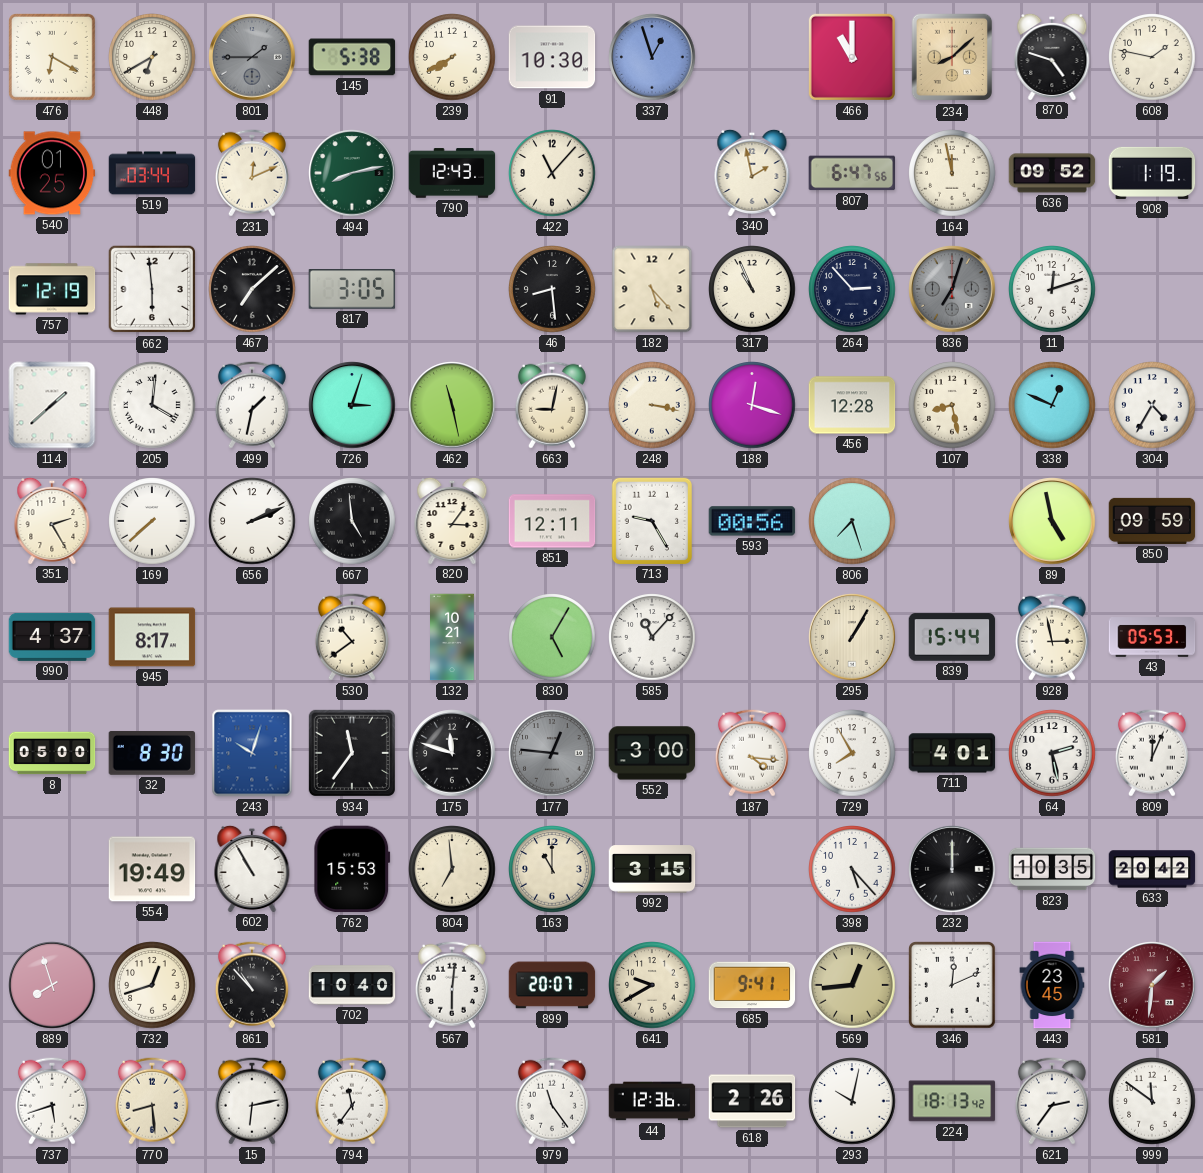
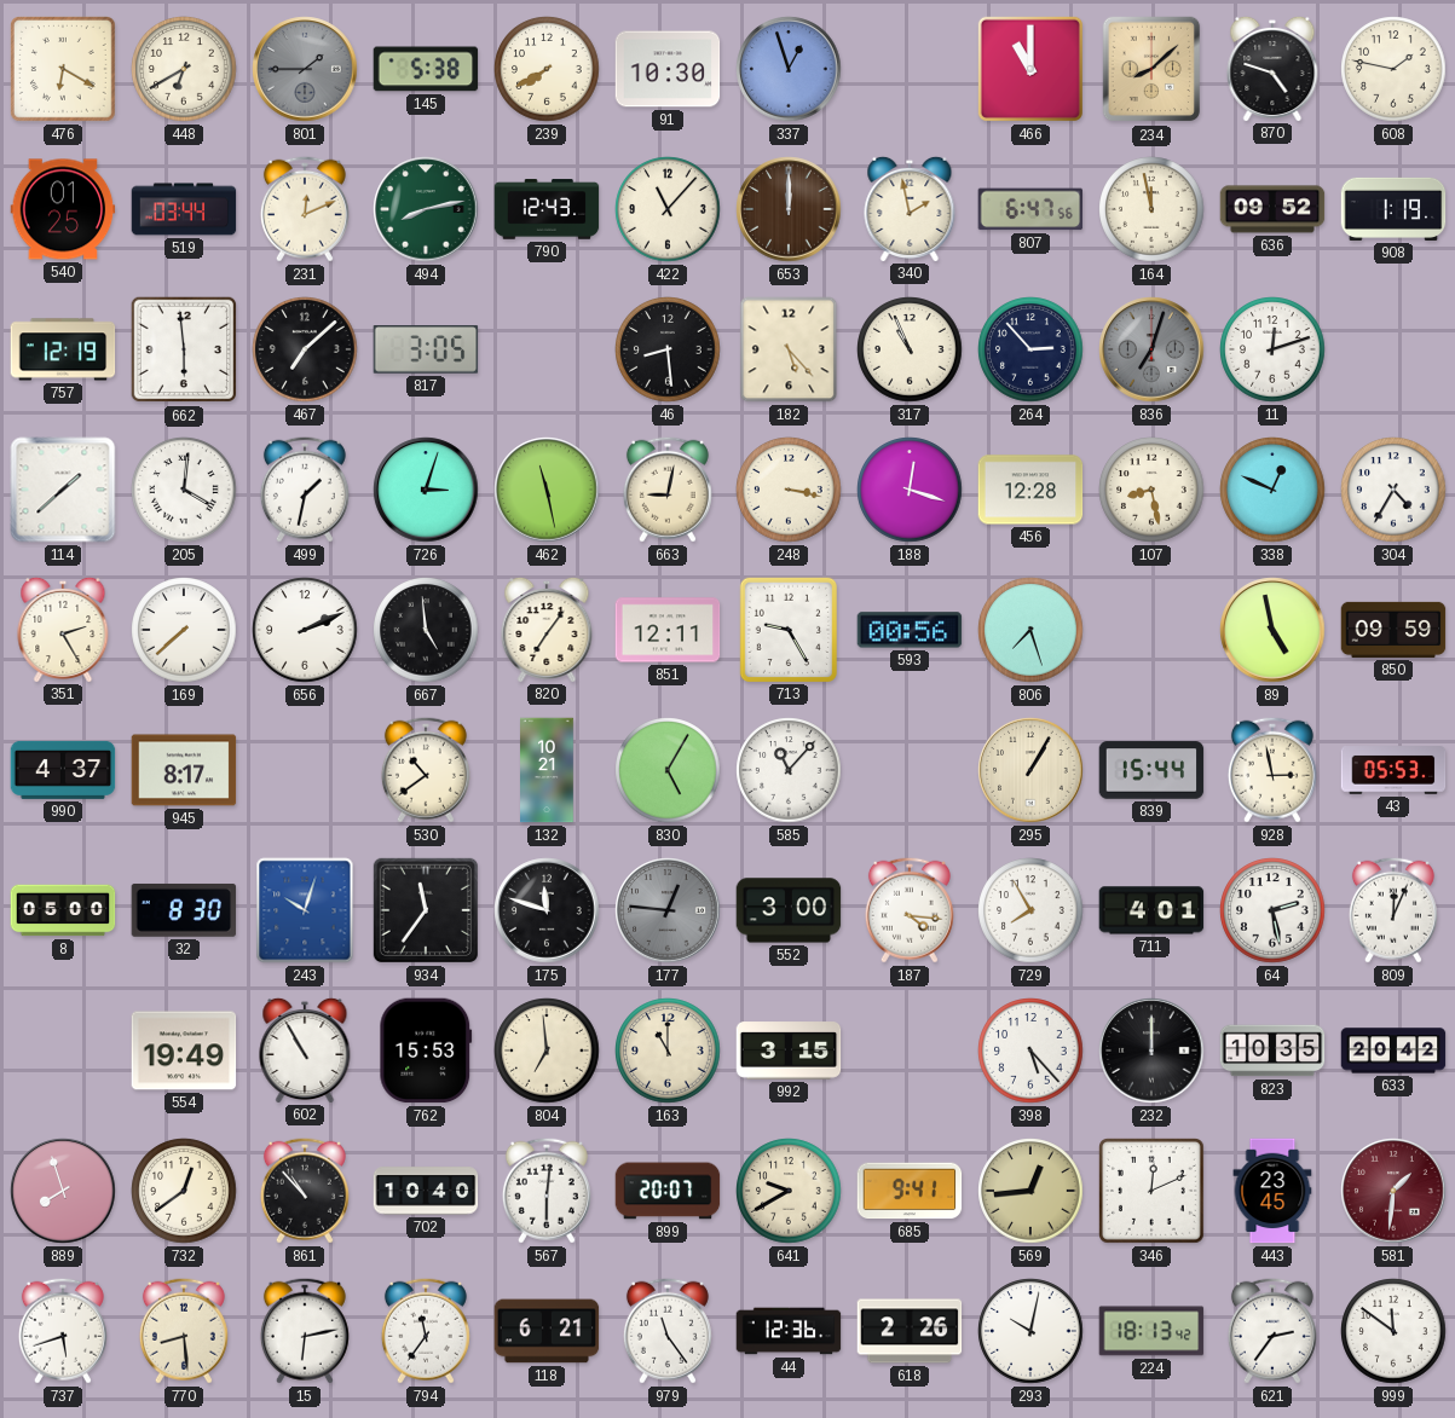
653: none -> 12:00
820: 3:06 -> 7:06
732: 12:42 -> 12:39
118: none -> 6:21
